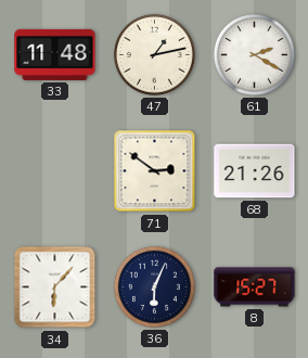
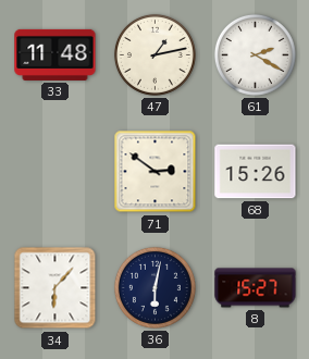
68: 21:26 -> 15:26
36: 6:04 -> 6:02
